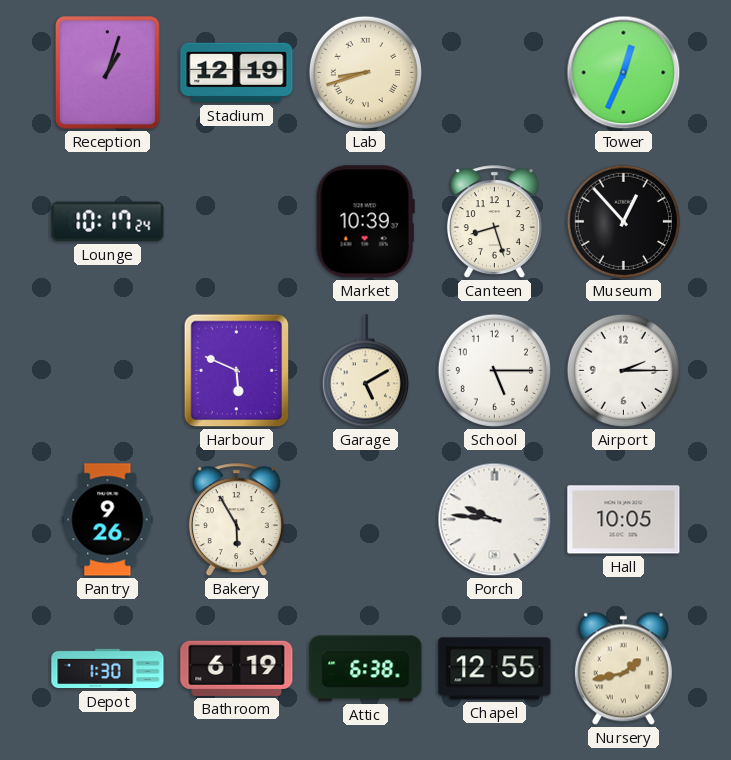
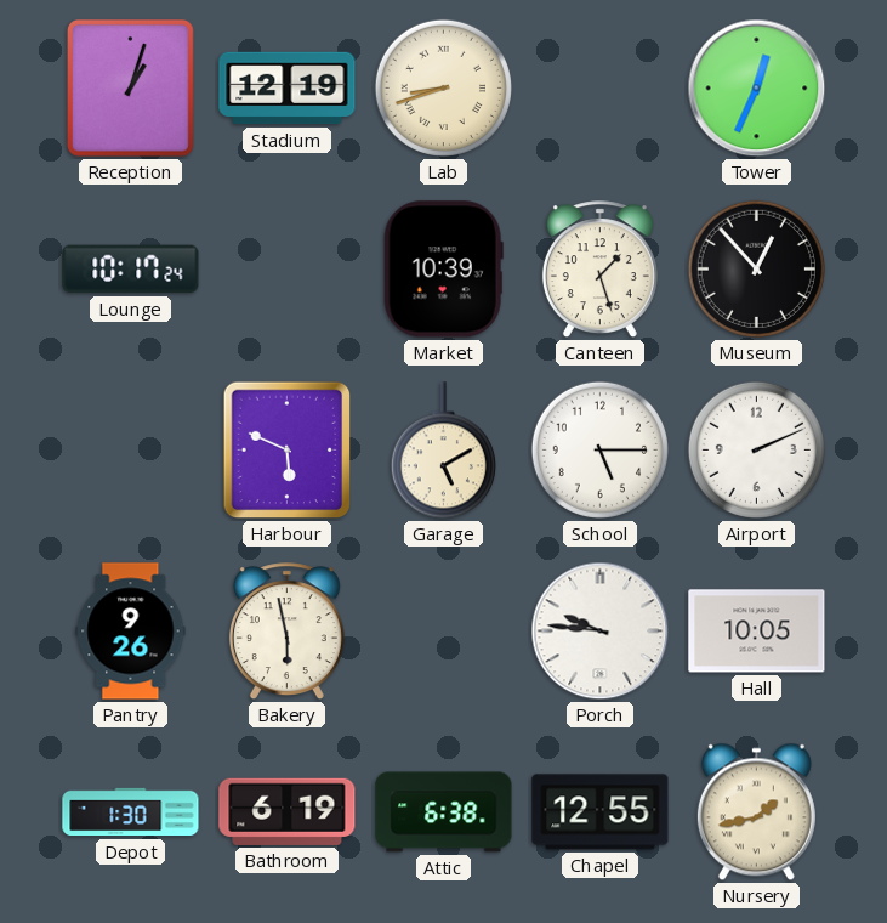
Canteen: 8:27 -> 1:27
Airport: 2:15 -> 2:11
Bakery: 5:55 -> 5:58
